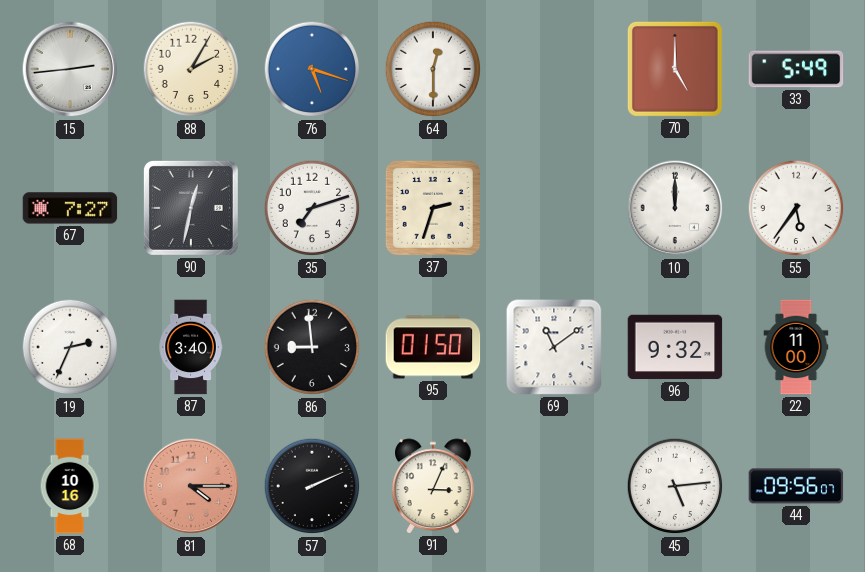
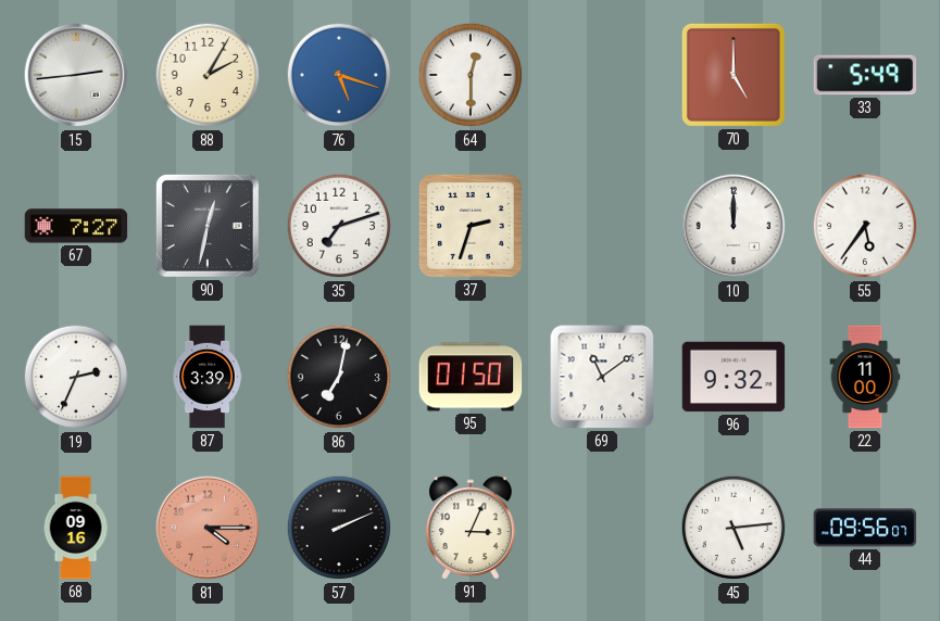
87: 3:40 -> 3:39
86: 8:59 -> 7:02
68: 10:16 -> 09:16
